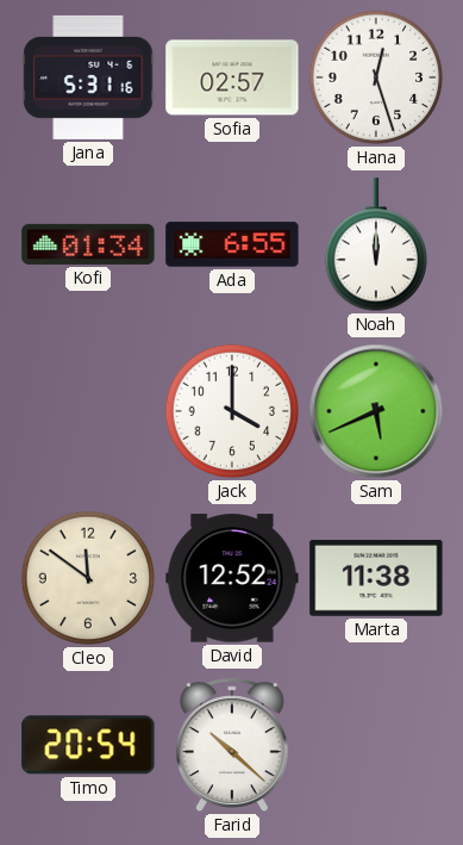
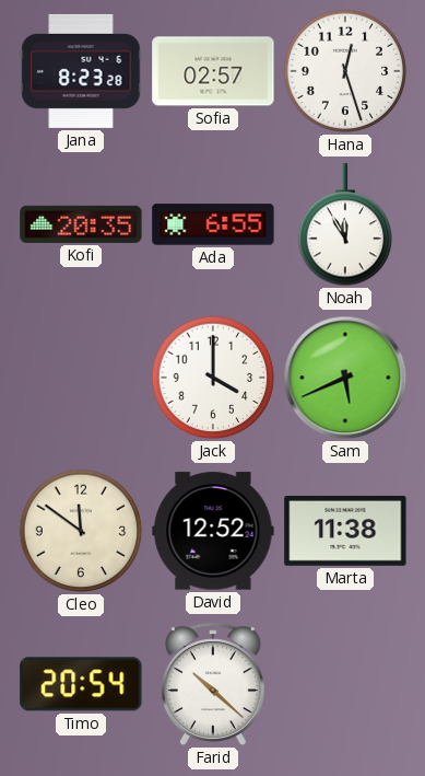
Jana: 5:31 -> 8:23
Kofi: 01:34 -> 20:35
Noah: 12:00 -> 11:55
